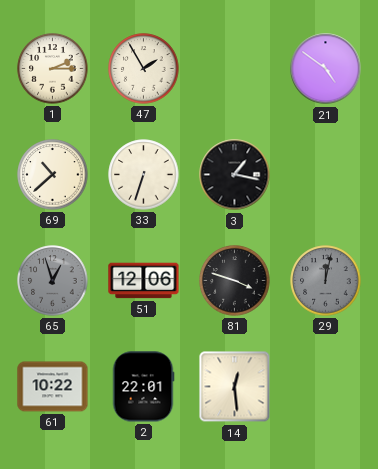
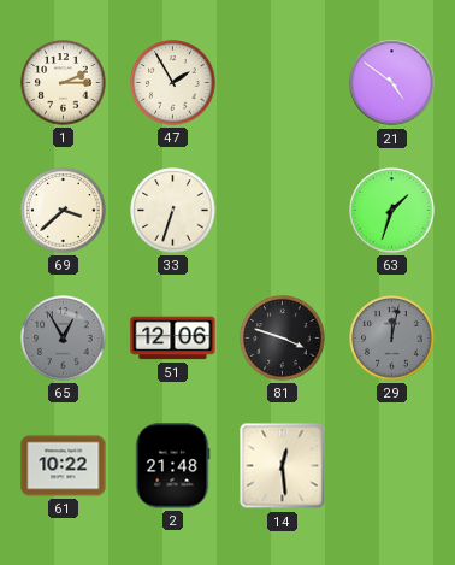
69: 10:38 -> 3:38
3: 1:17 -> none
63: none -> 1:33
65: 12:57 -> 12:55
2: 22:01 -> 21:48
